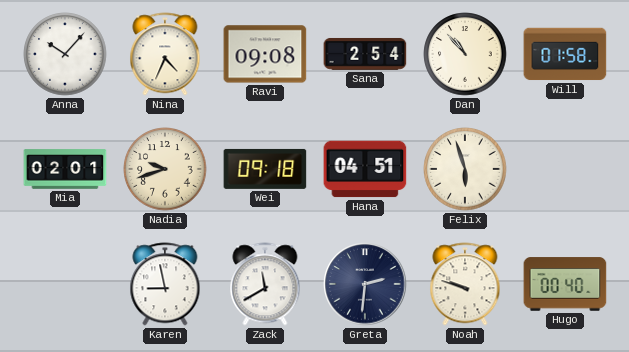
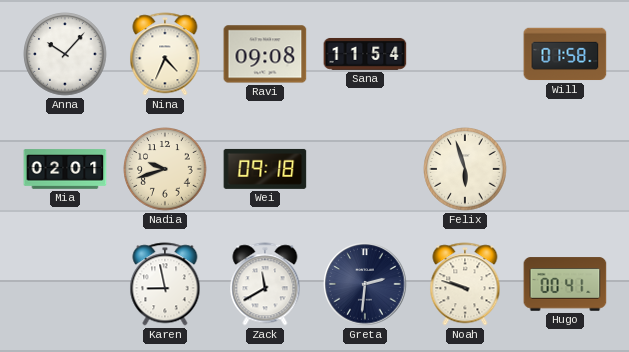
Sana: 2:54 -> 11:54
Dan: 10:53 -> none
Hana: 04:51 -> none
Hugo: 00:40 -> 00:41
